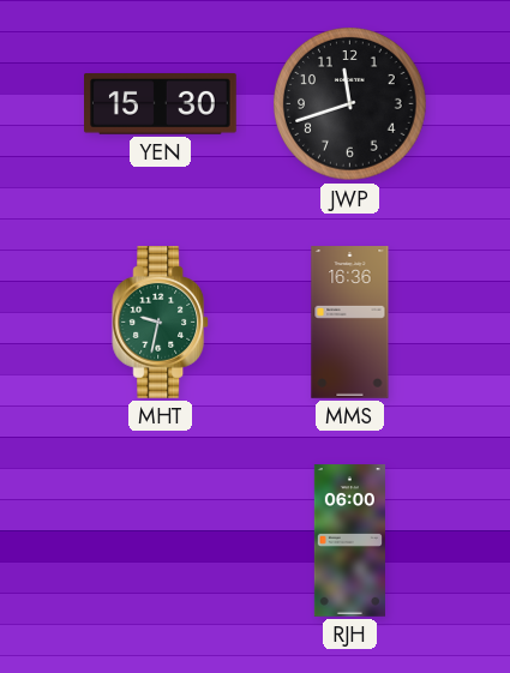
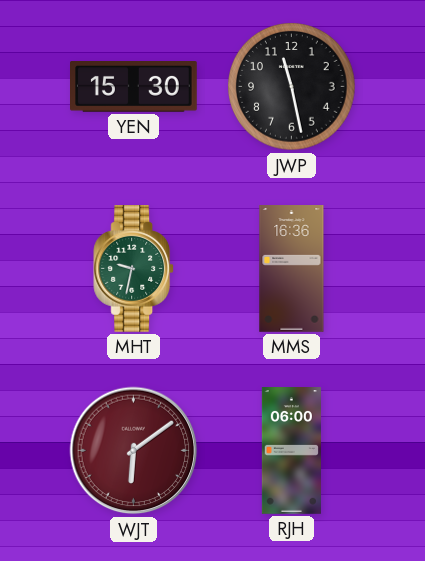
JWP: 11:42 -> 11:28
WJT: none -> 6:09
